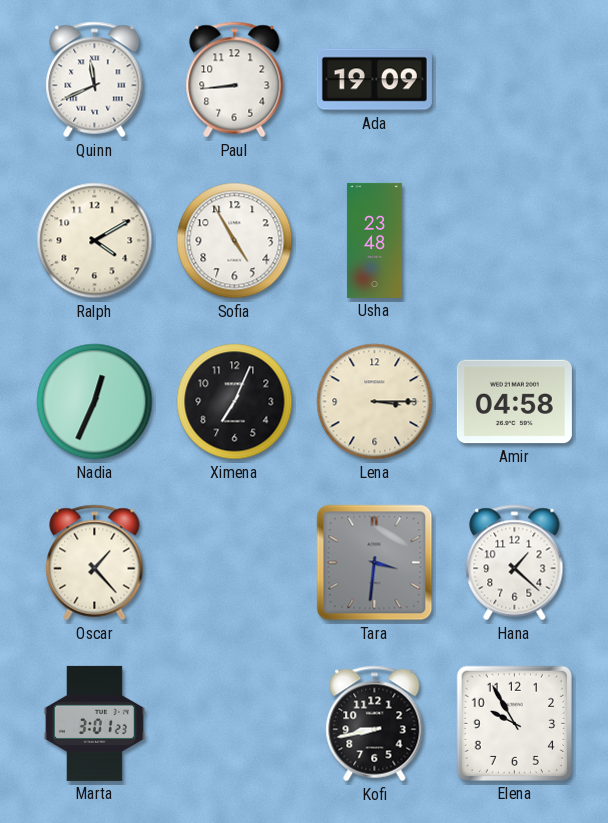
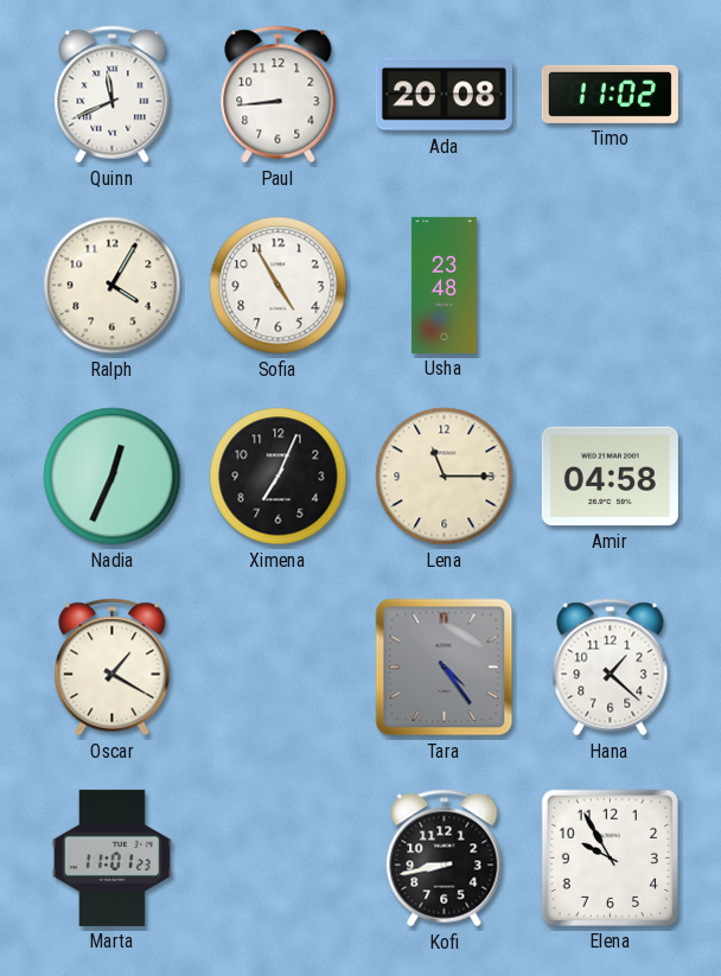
Ada: 19:09 -> 20:08
Timo: none -> 11:02
Ralph: 4:10 -> 4:05
Lena: 3:15 -> 11:15
Oscar: 1:23 -> 1:20
Tara: 3:31 -> 4:24
Marta: 3:01 -> 11:01
